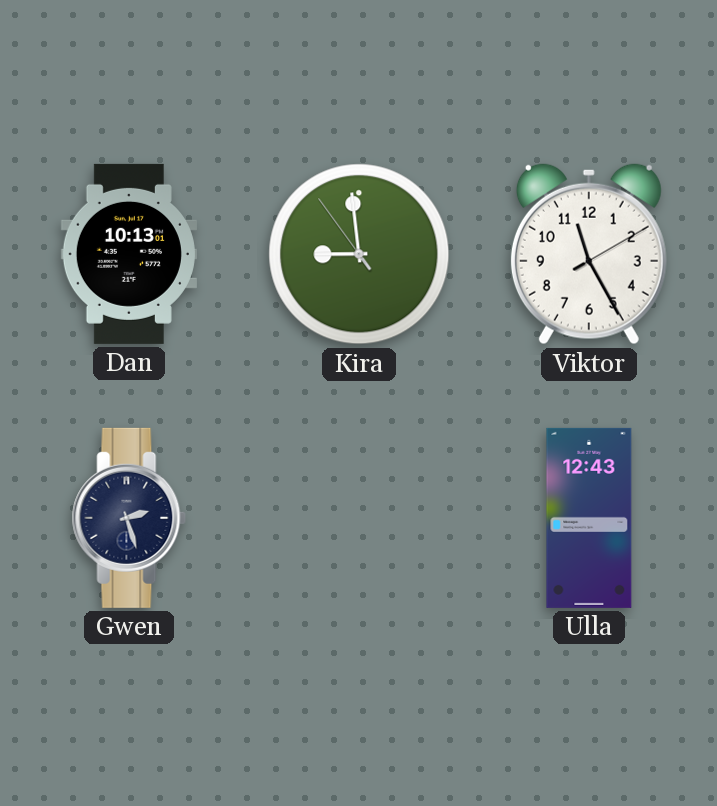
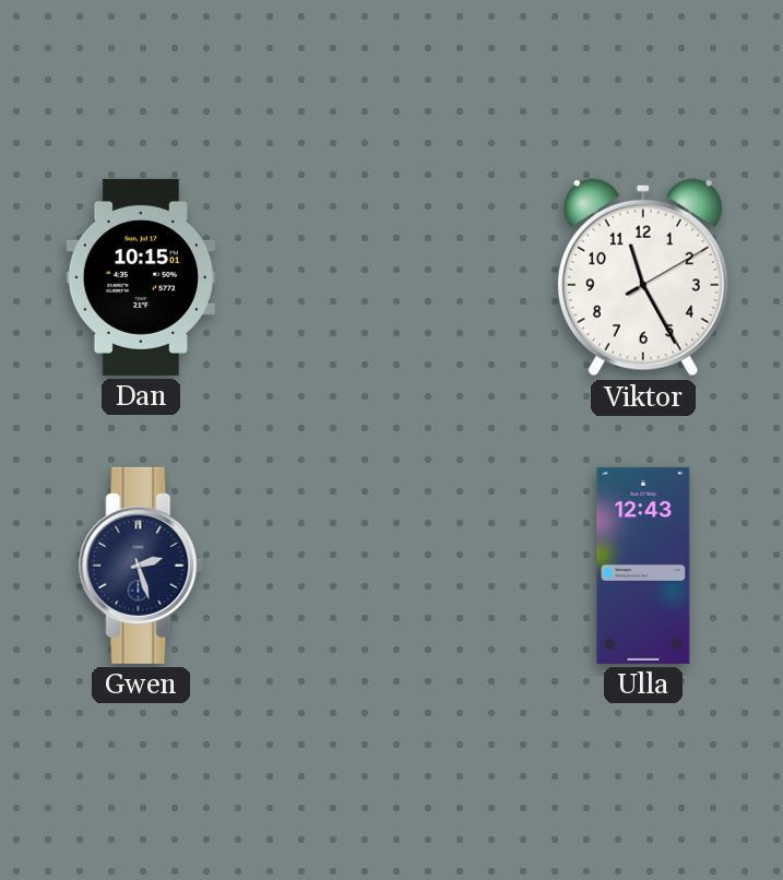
Dan: 10:13 -> 10:15
Kira: 8:58 -> none
